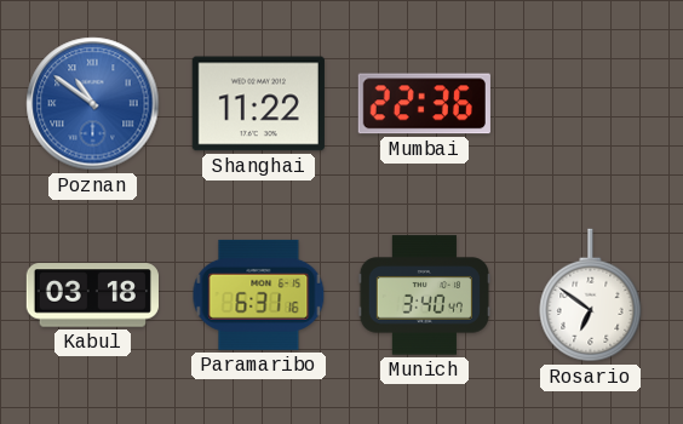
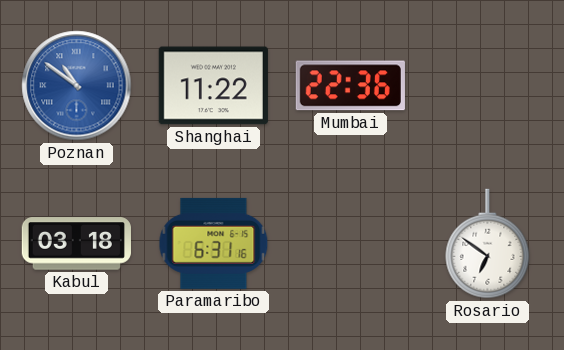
Munich: 3:40 -> none
